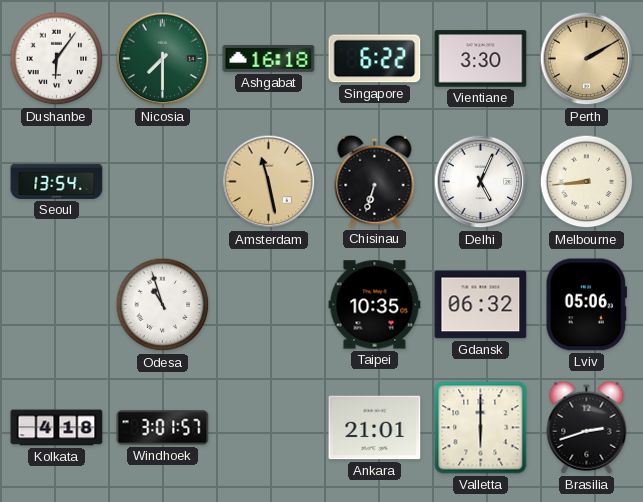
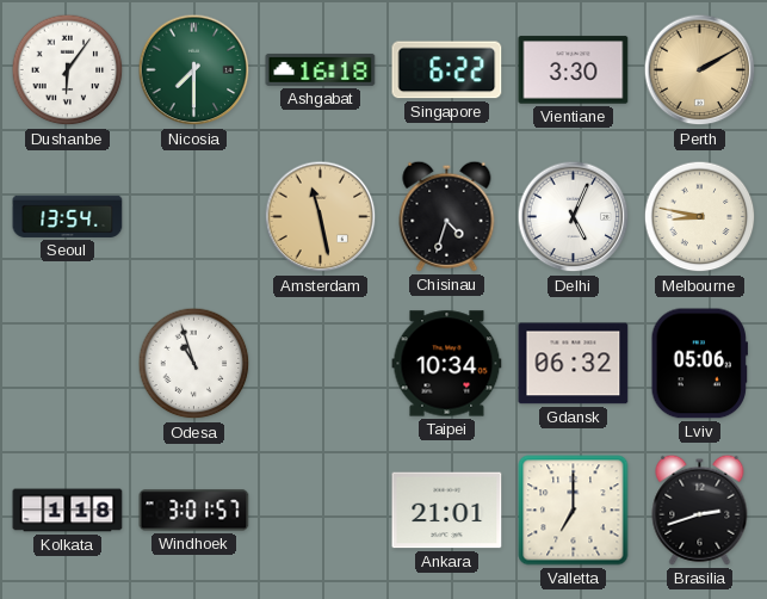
Chisinau: 6:33 -> 4:33
Melbourne: 8:44 -> 8:47
Taipei: 10:35 -> 10:34
Kolkata: 4:18 -> 1:18
Valletta: 6:00 -> 7:00
